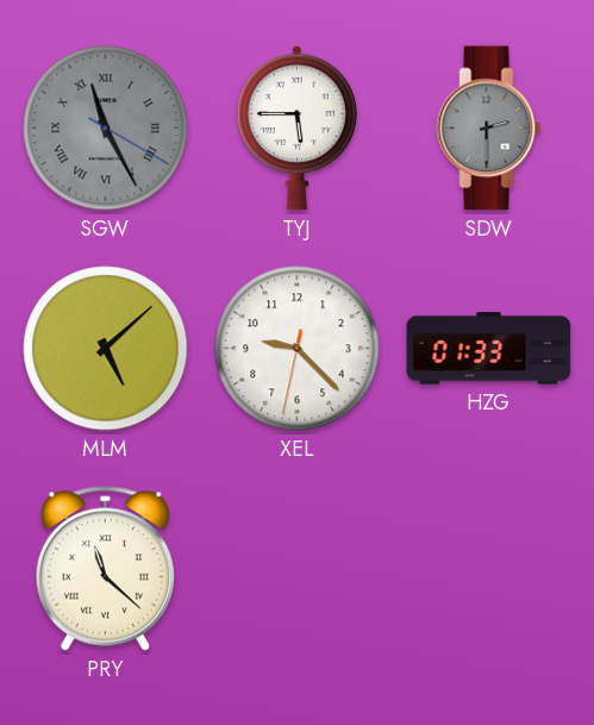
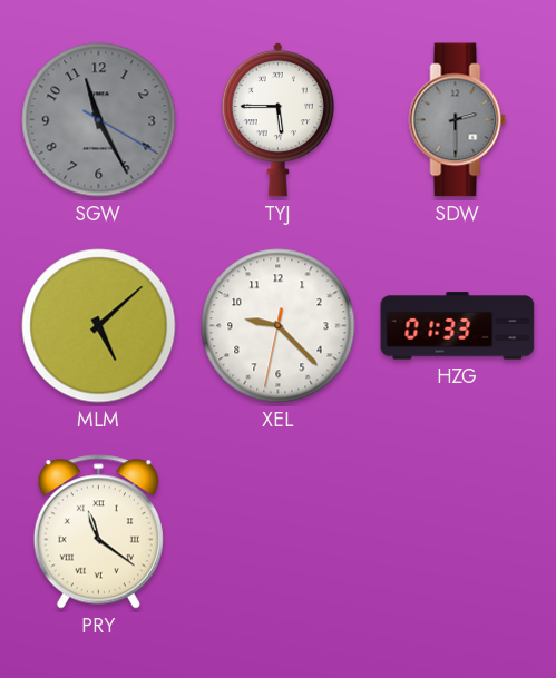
SGW numerals: Roman -> Arabic
PRY: 11:22 -> 11:21
